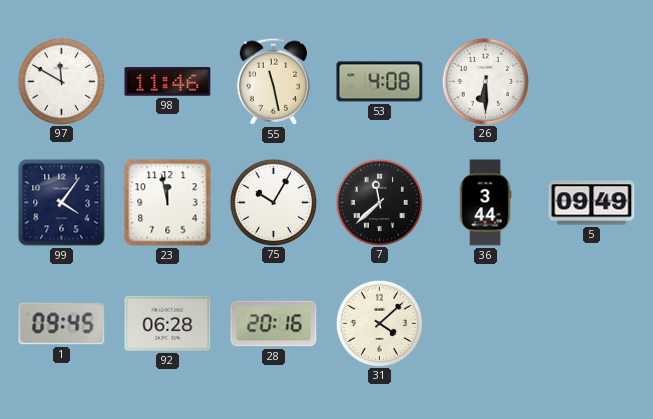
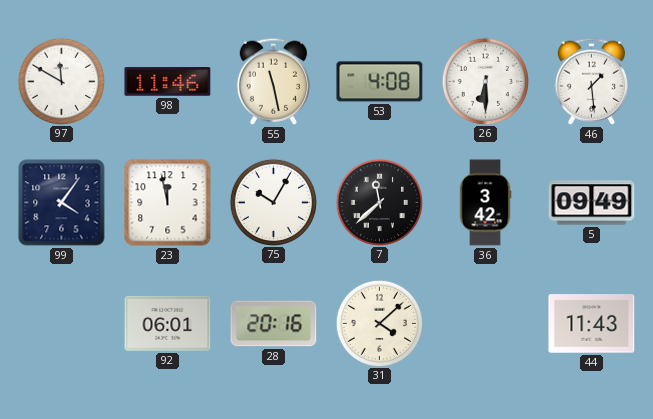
46: none -> 1:29
36: 3:44 -> 3:42
1: 09:45 -> none
92: 06:28 -> 06:01
44: none -> 11:43
